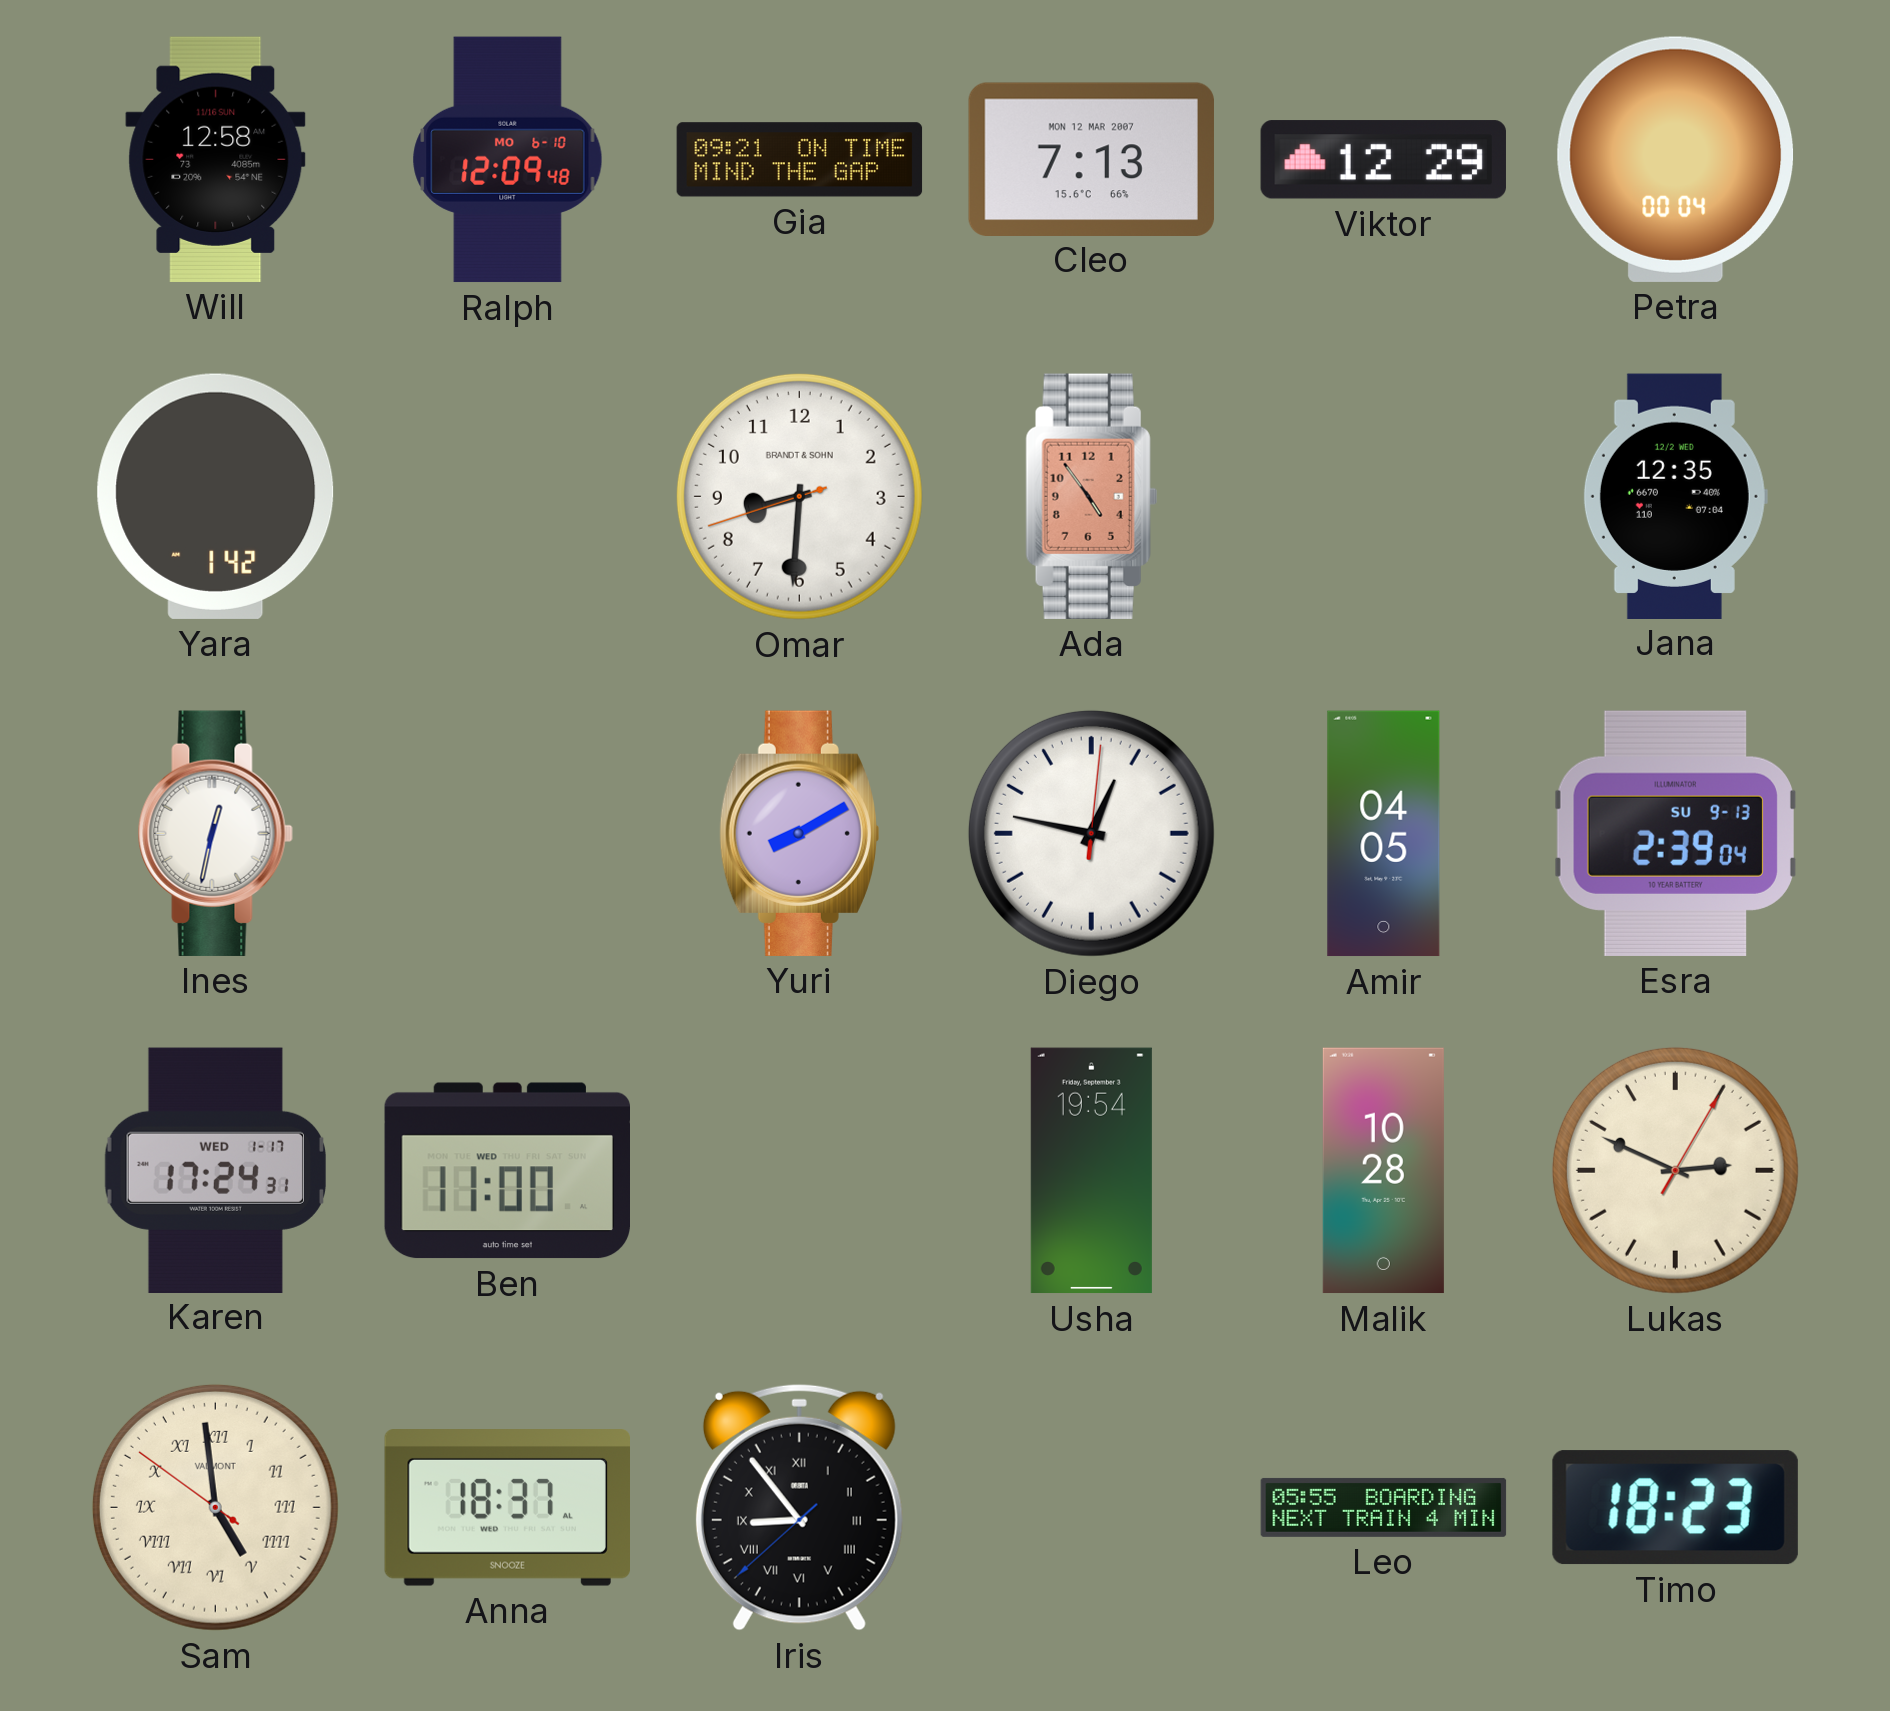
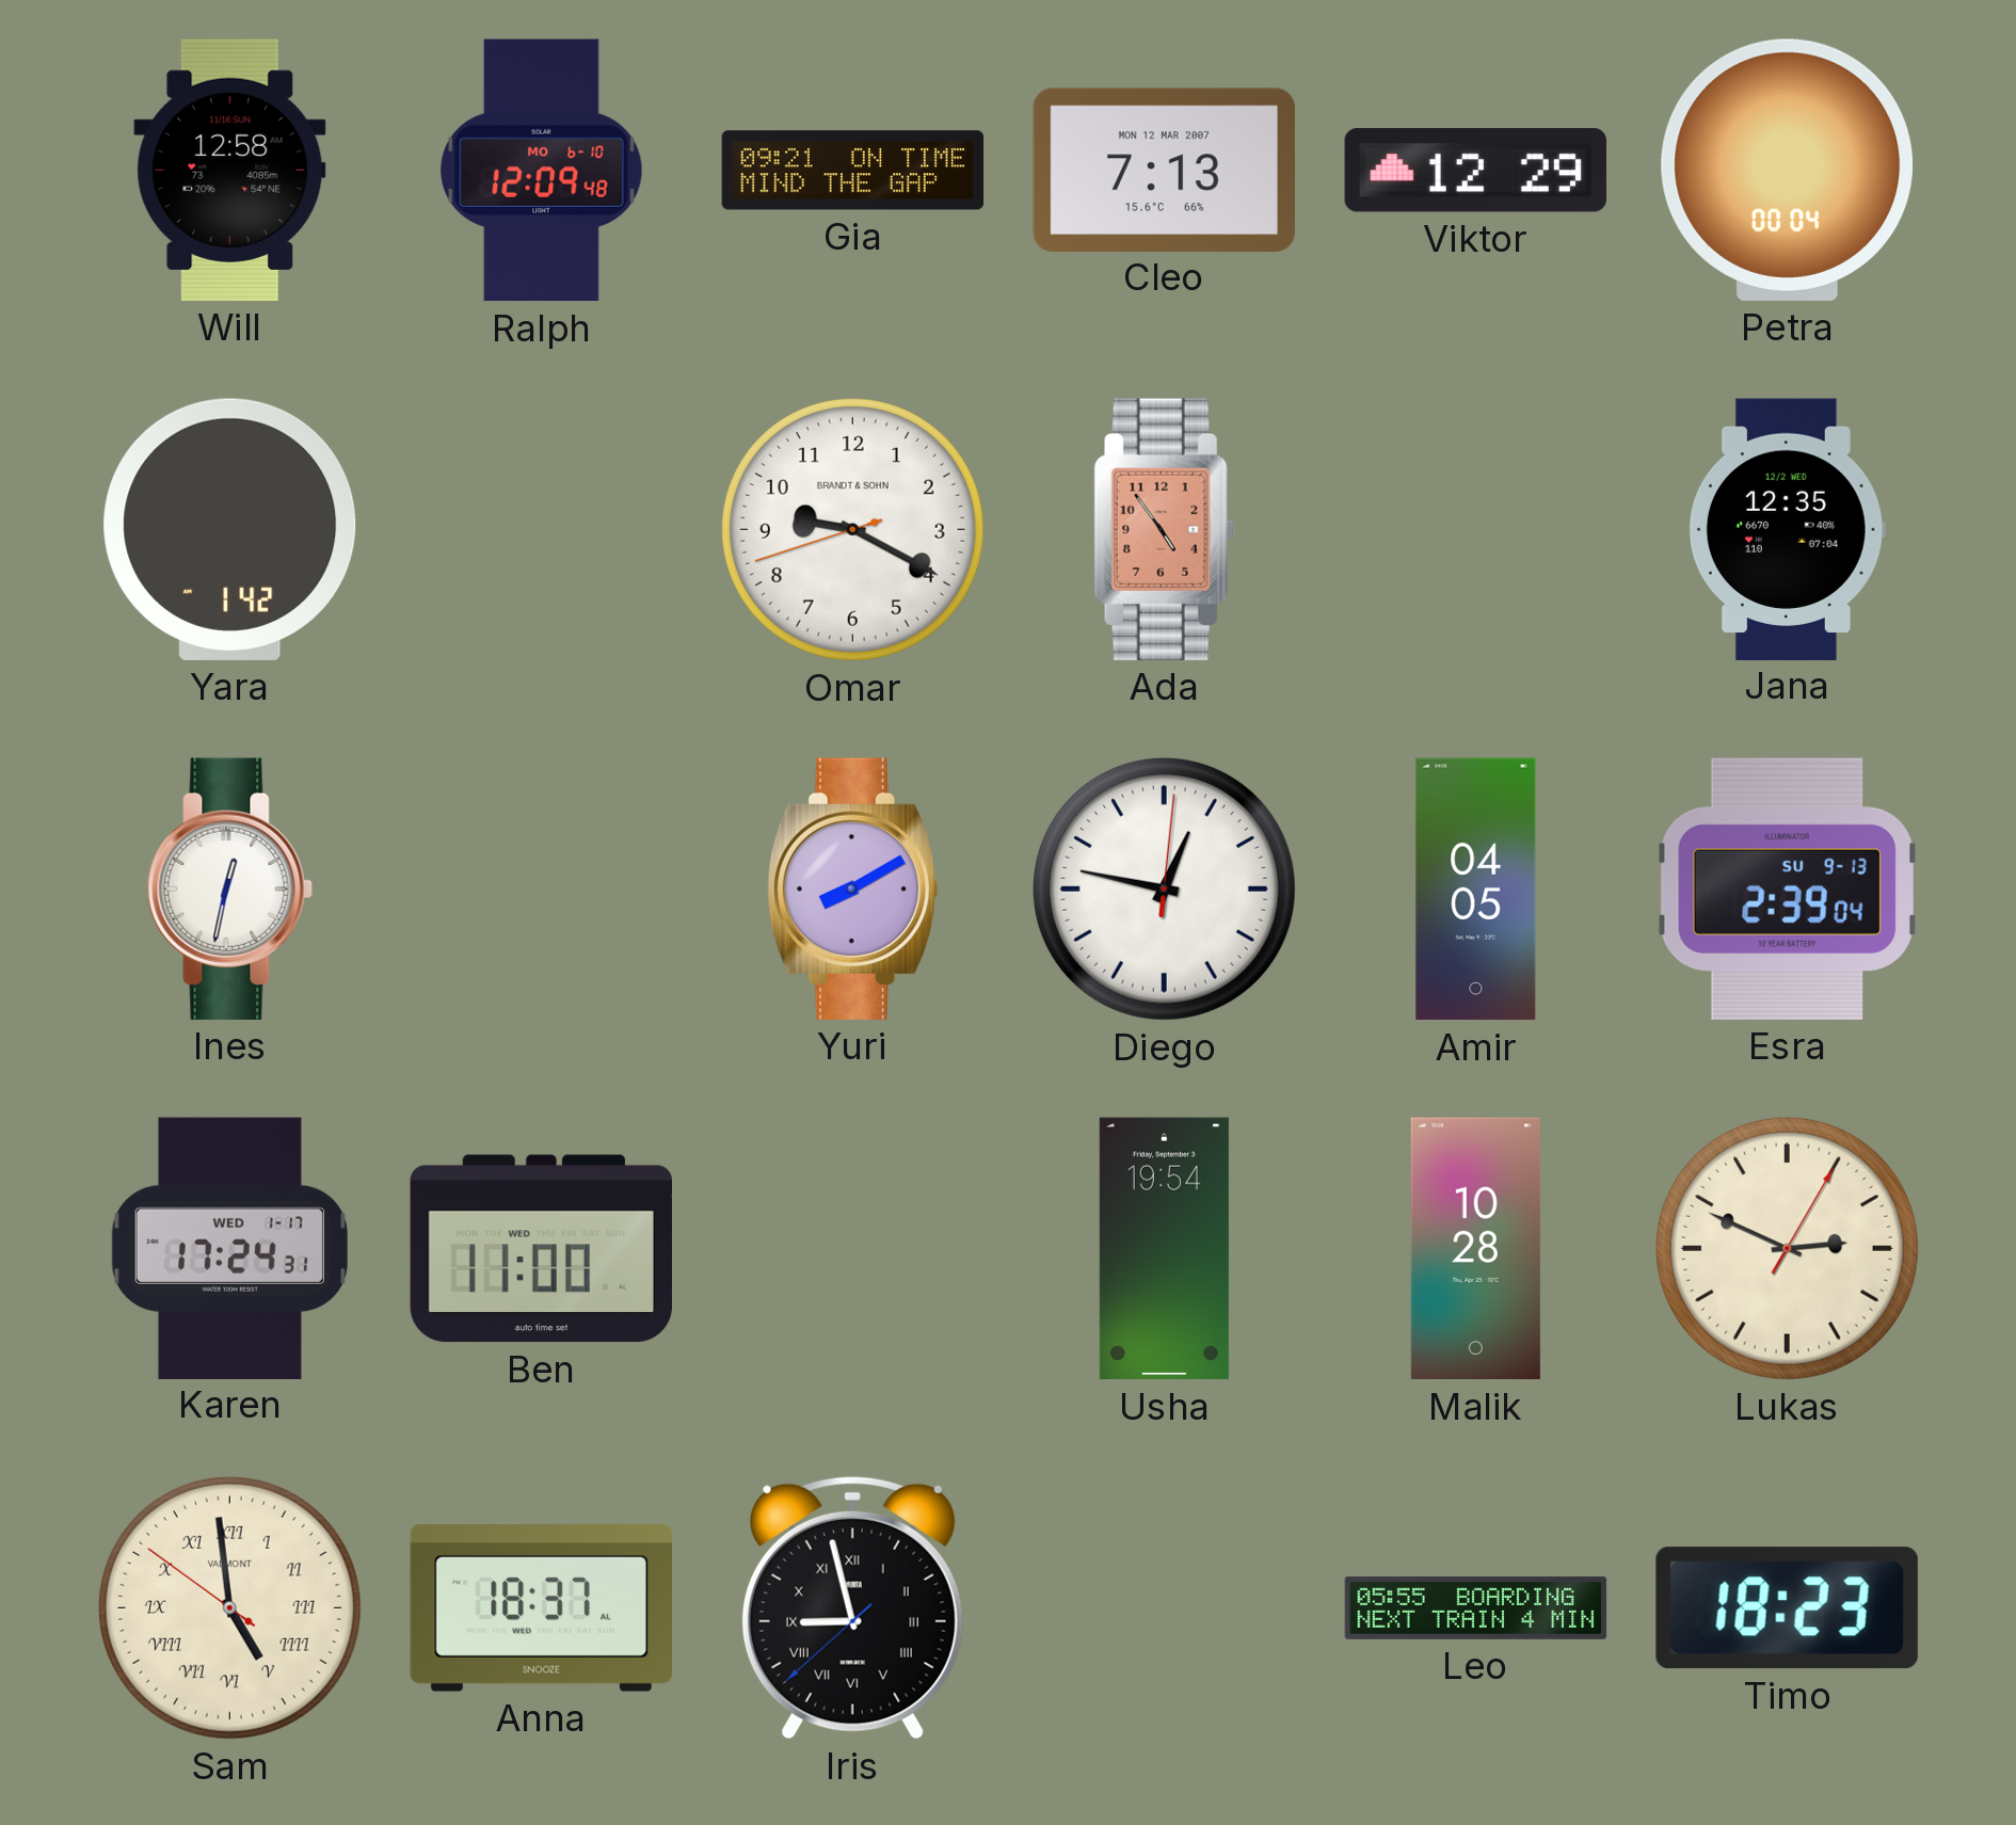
Omar: 8:30 -> 9:19
Iris: 8:53 -> 8:57
